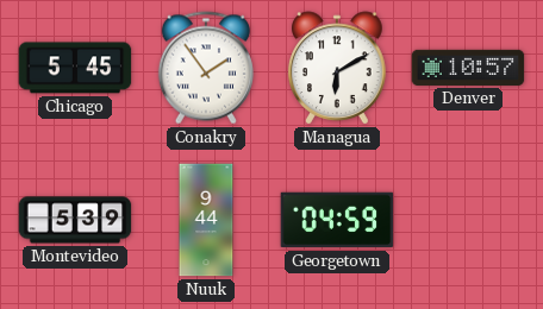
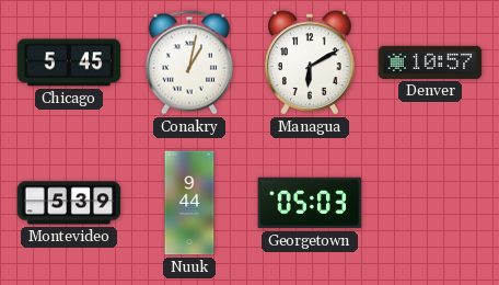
Conakry: 1:54 -> 1:02
Georgetown: 04:59 -> 05:03
